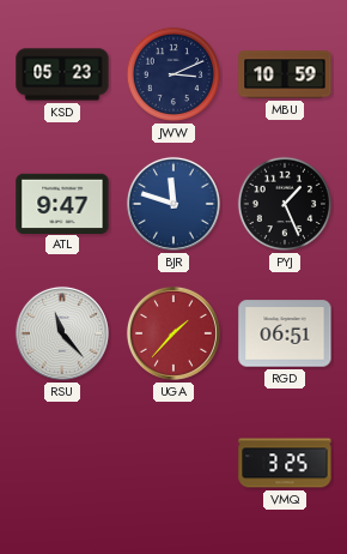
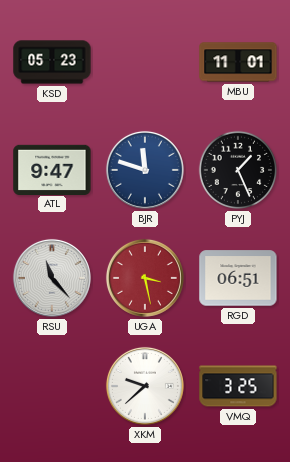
JWW: 3:11 -> none
MBU: 10:59 -> 11:01
UGA: 1:37 -> 3:28
XKM: none -> 9:38
